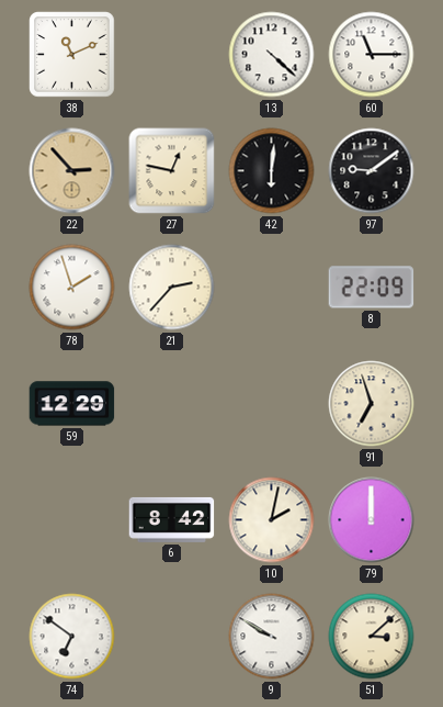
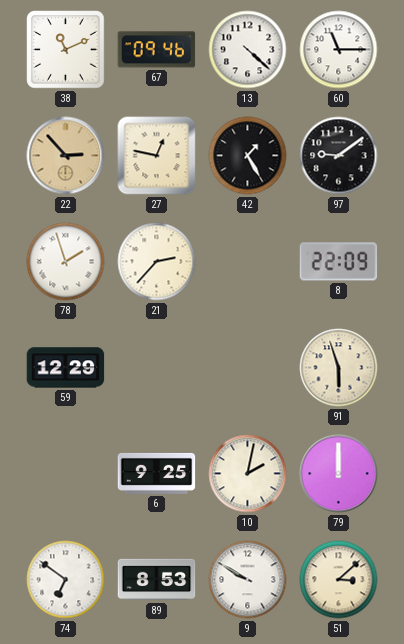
67: none -> 09:46
42: 6:01 -> 1:25
91: 6:57 -> 5:57
6: 8:42 -> 9:25
89: none -> 8:53
